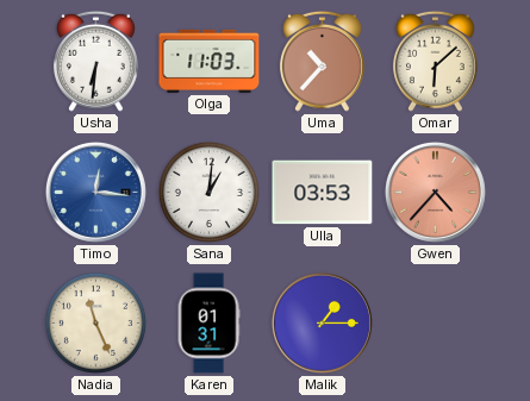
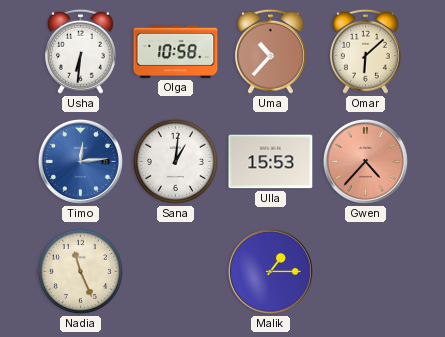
Olga: 11:03 -> 10:58
Timo: 12:16 -> 12:14
Ulla: 03:53 -> 15:53
Karen: 01:31 -> none
